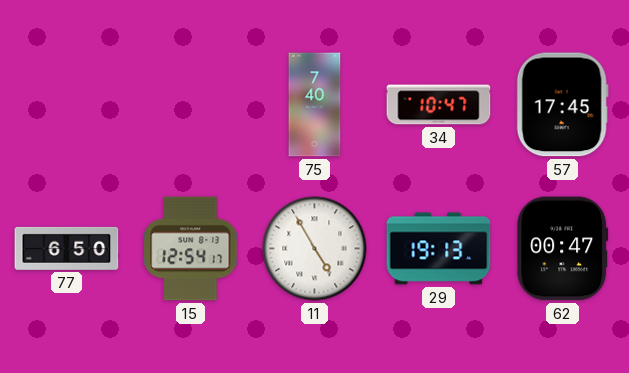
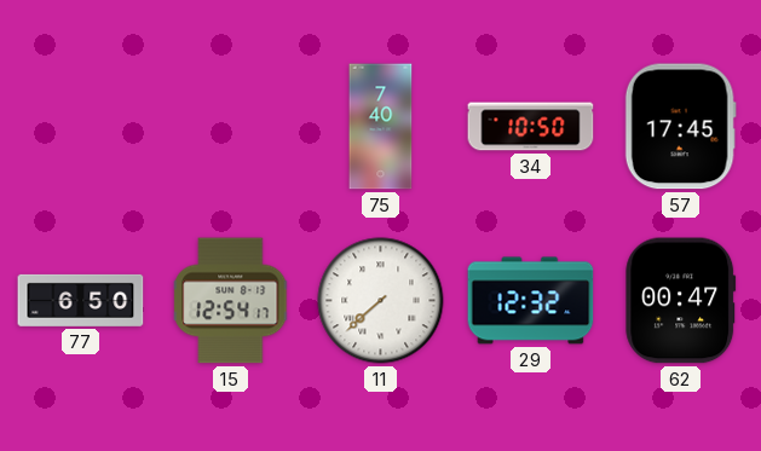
34: 10:47 -> 10:50
11: 4:55 -> 7:38
29: 19:13 -> 12:32
